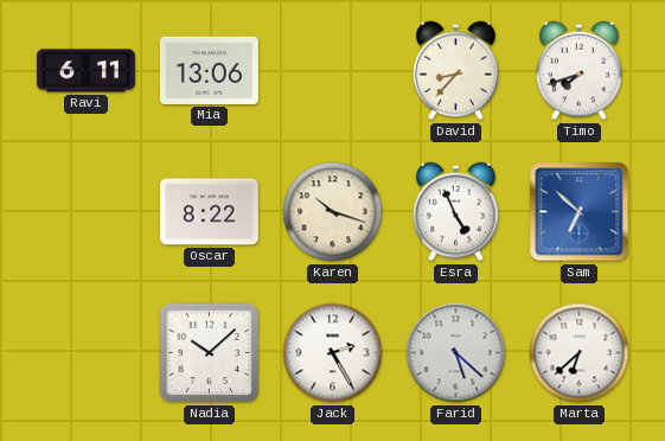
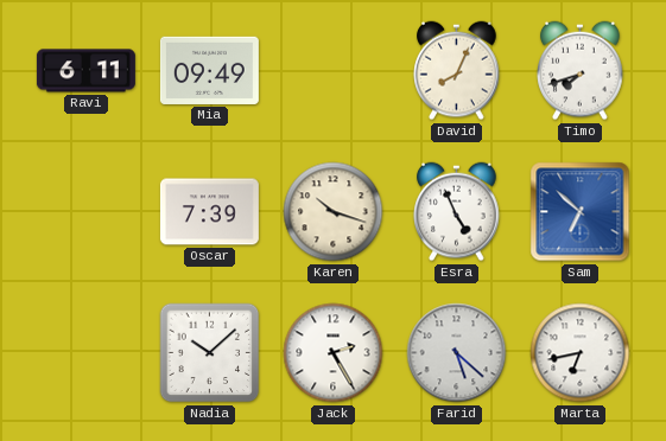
Mia: 13:06 -> 09:49
David: 8:37 -> 8:04
Oscar: 8:22 -> 7:39
Marta: 6:38 -> 6:43
